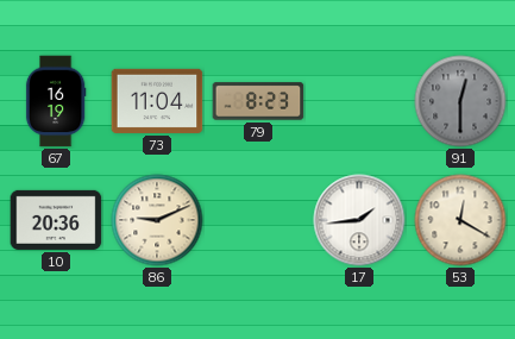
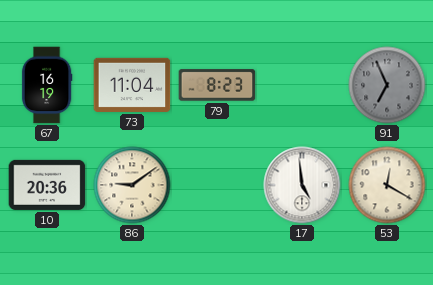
91: 12:30 -> 6:56
86: 9:11 -> 9:09
17: 1:44 -> 4:59
